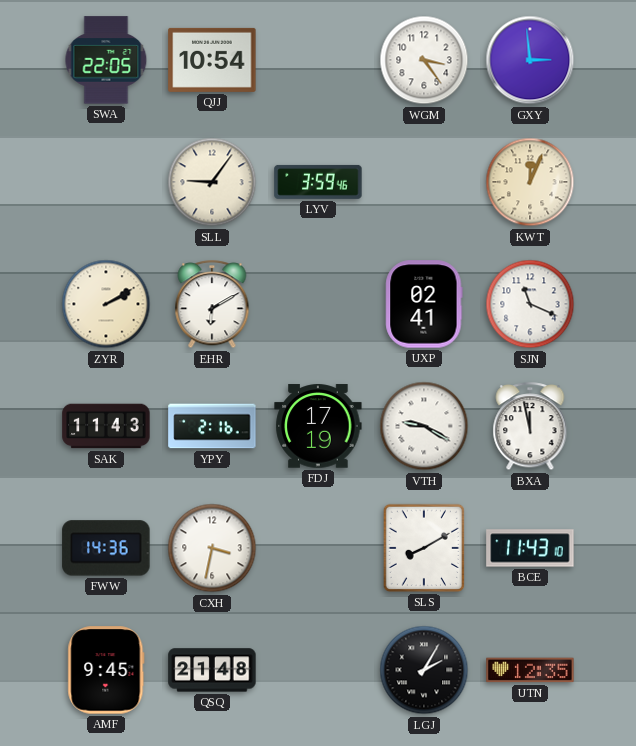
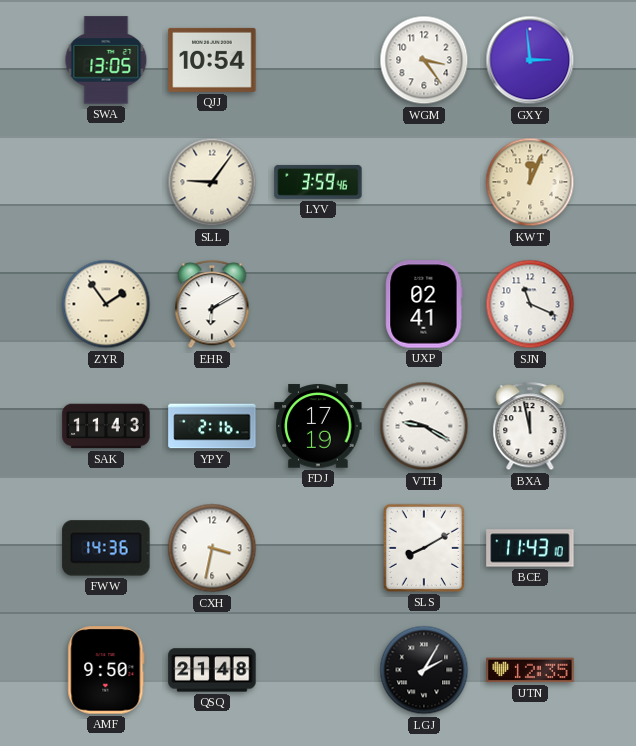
SWA: 22:05 -> 13:05
ZYR: 2:10 -> 1:54
AMF: 9:45 -> 9:50
